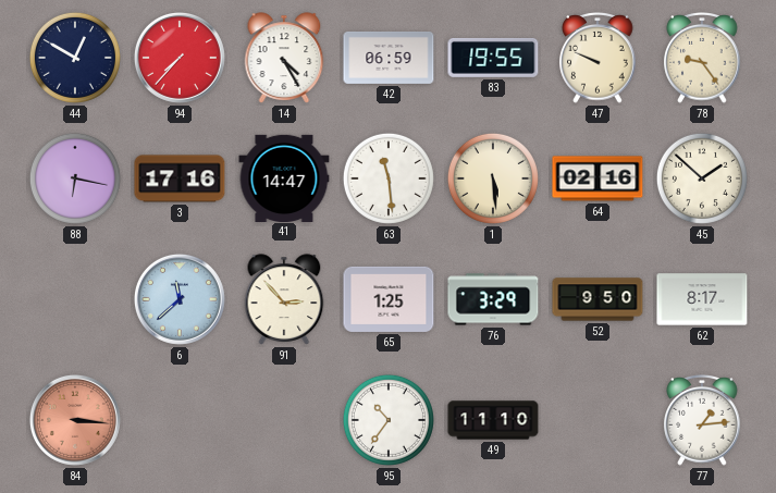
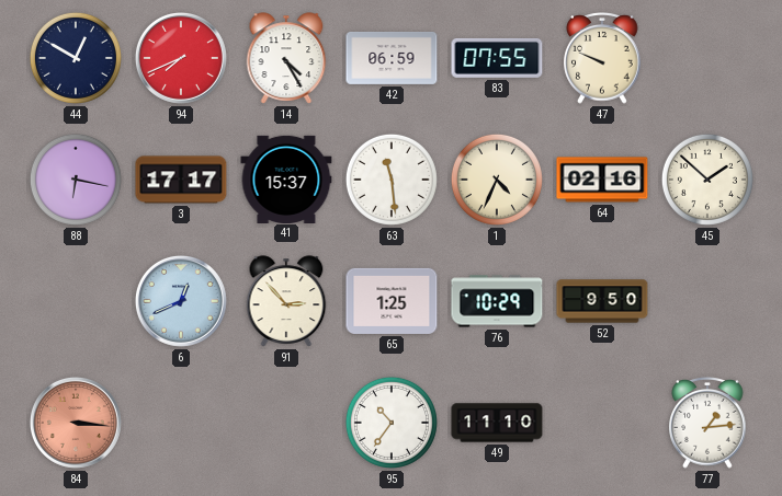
94: 7:37 -> 7:41
83: 19:55 -> 07:55
78: 9:24 -> none
3: 17:16 -> 17:17
41: 14:47 -> 15:37
1: 5:29 -> 4:34
6: 11:38 -> 12:41
76: 3:29 -> 10:29
62: 8:17 -> none
